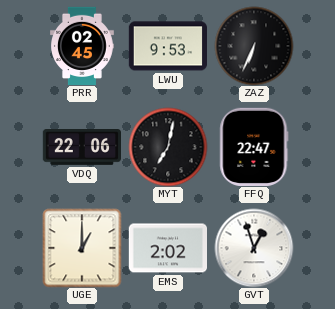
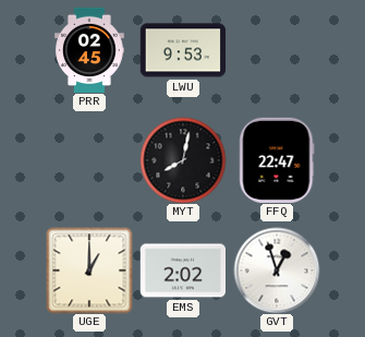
ZAZ: 6:34 -> none
VDQ: 22:06 -> none
MYT: 7:02 -> 8:02
